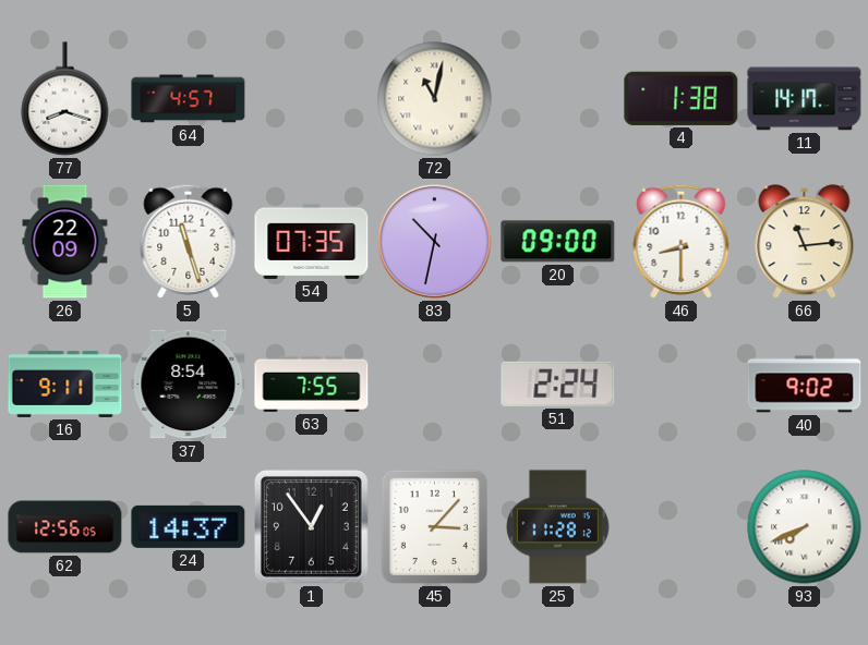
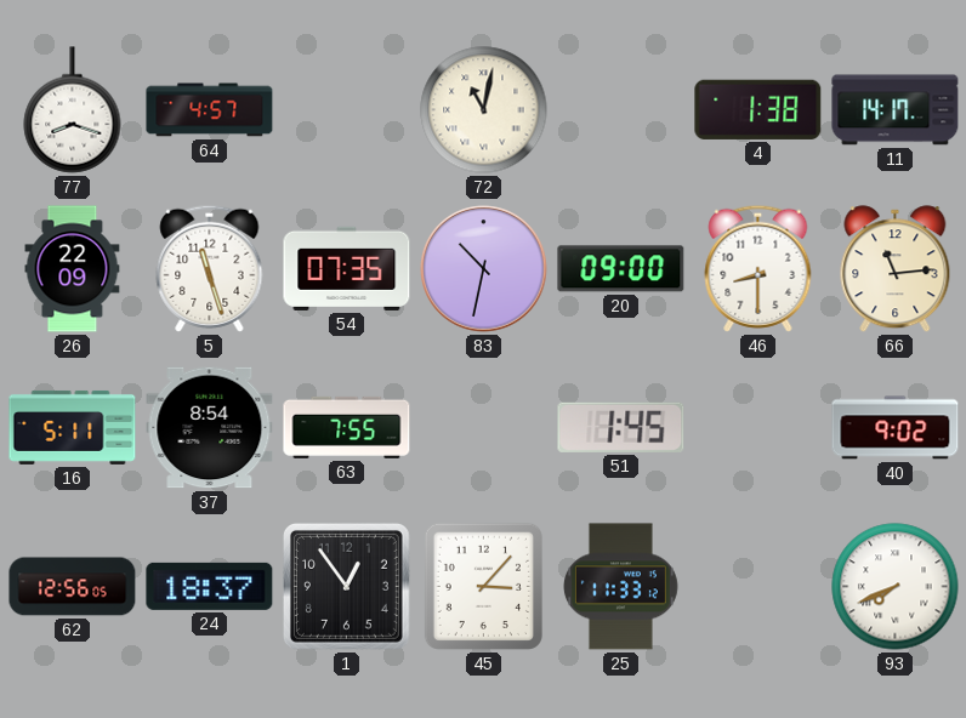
16: 9:11 -> 5:11
51: 2:24 -> 1:45
24: 14:37 -> 18:37
25: 11:28 -> 11:33
